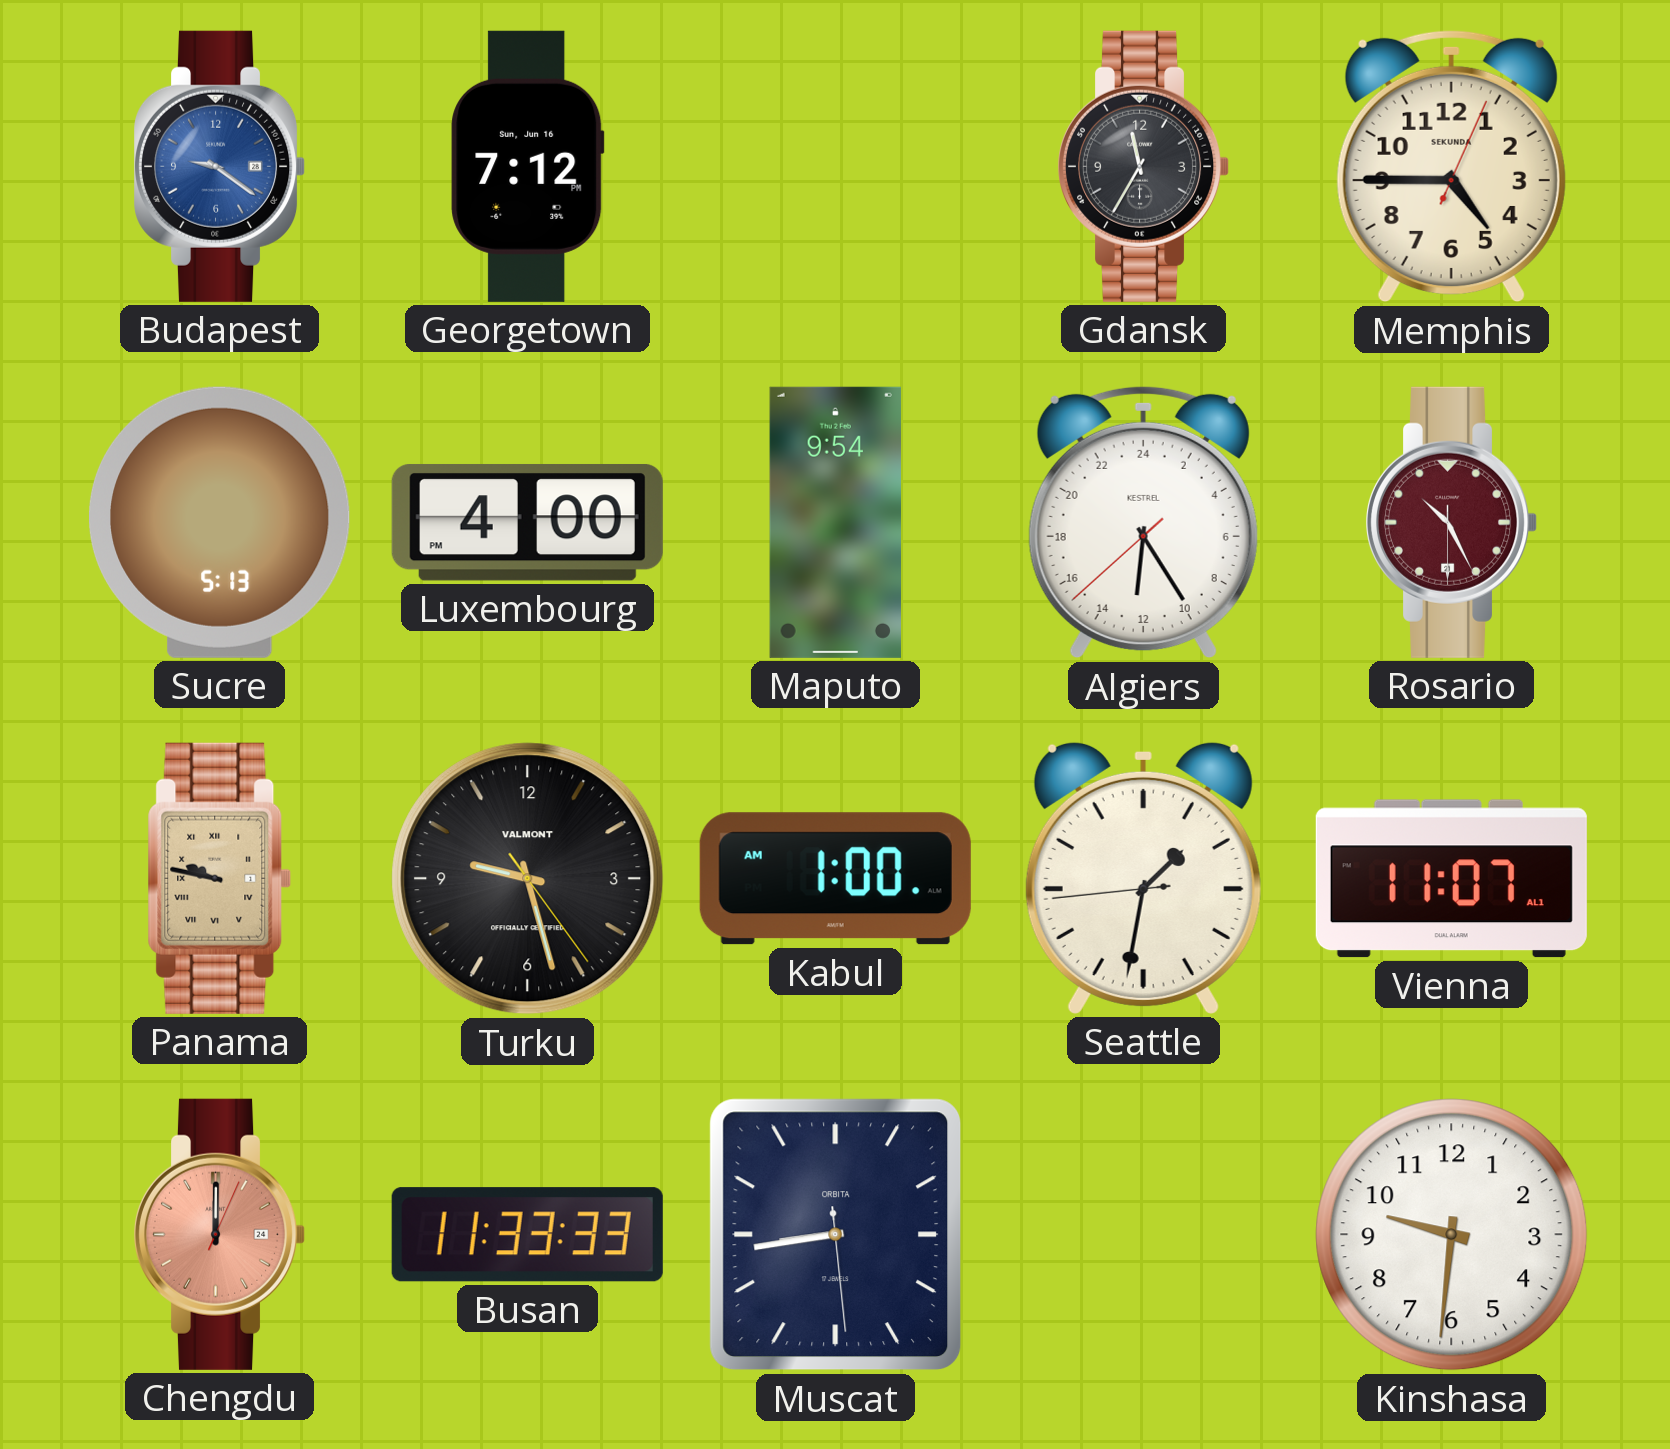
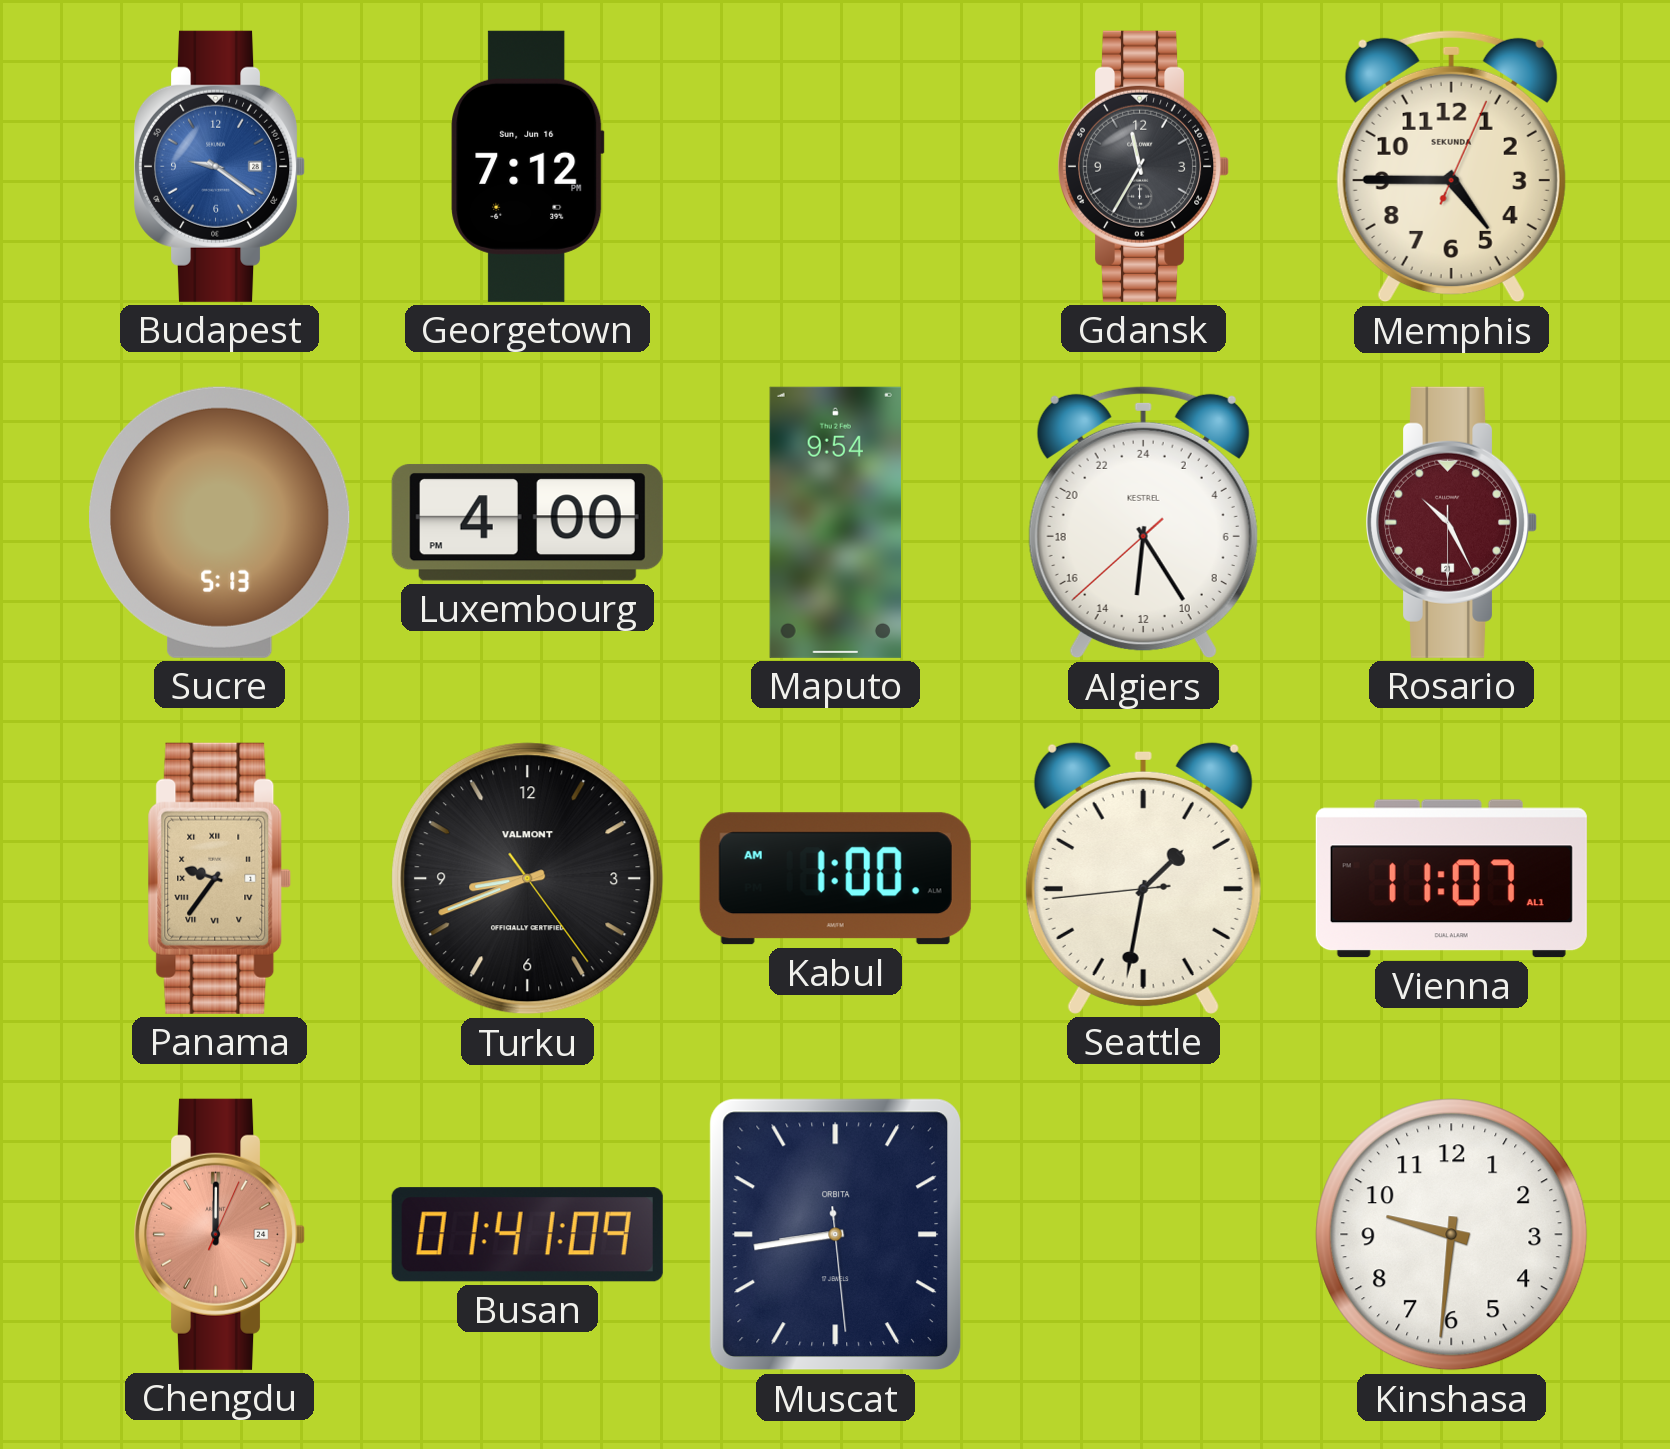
Panama: 9:47 -> 9:36
Turku: 9:27 -> 8:41
Busan: 11:33 -> 01:41
